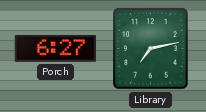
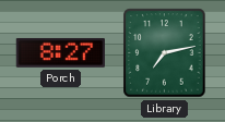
Porch: 6:27 -> 8:27
